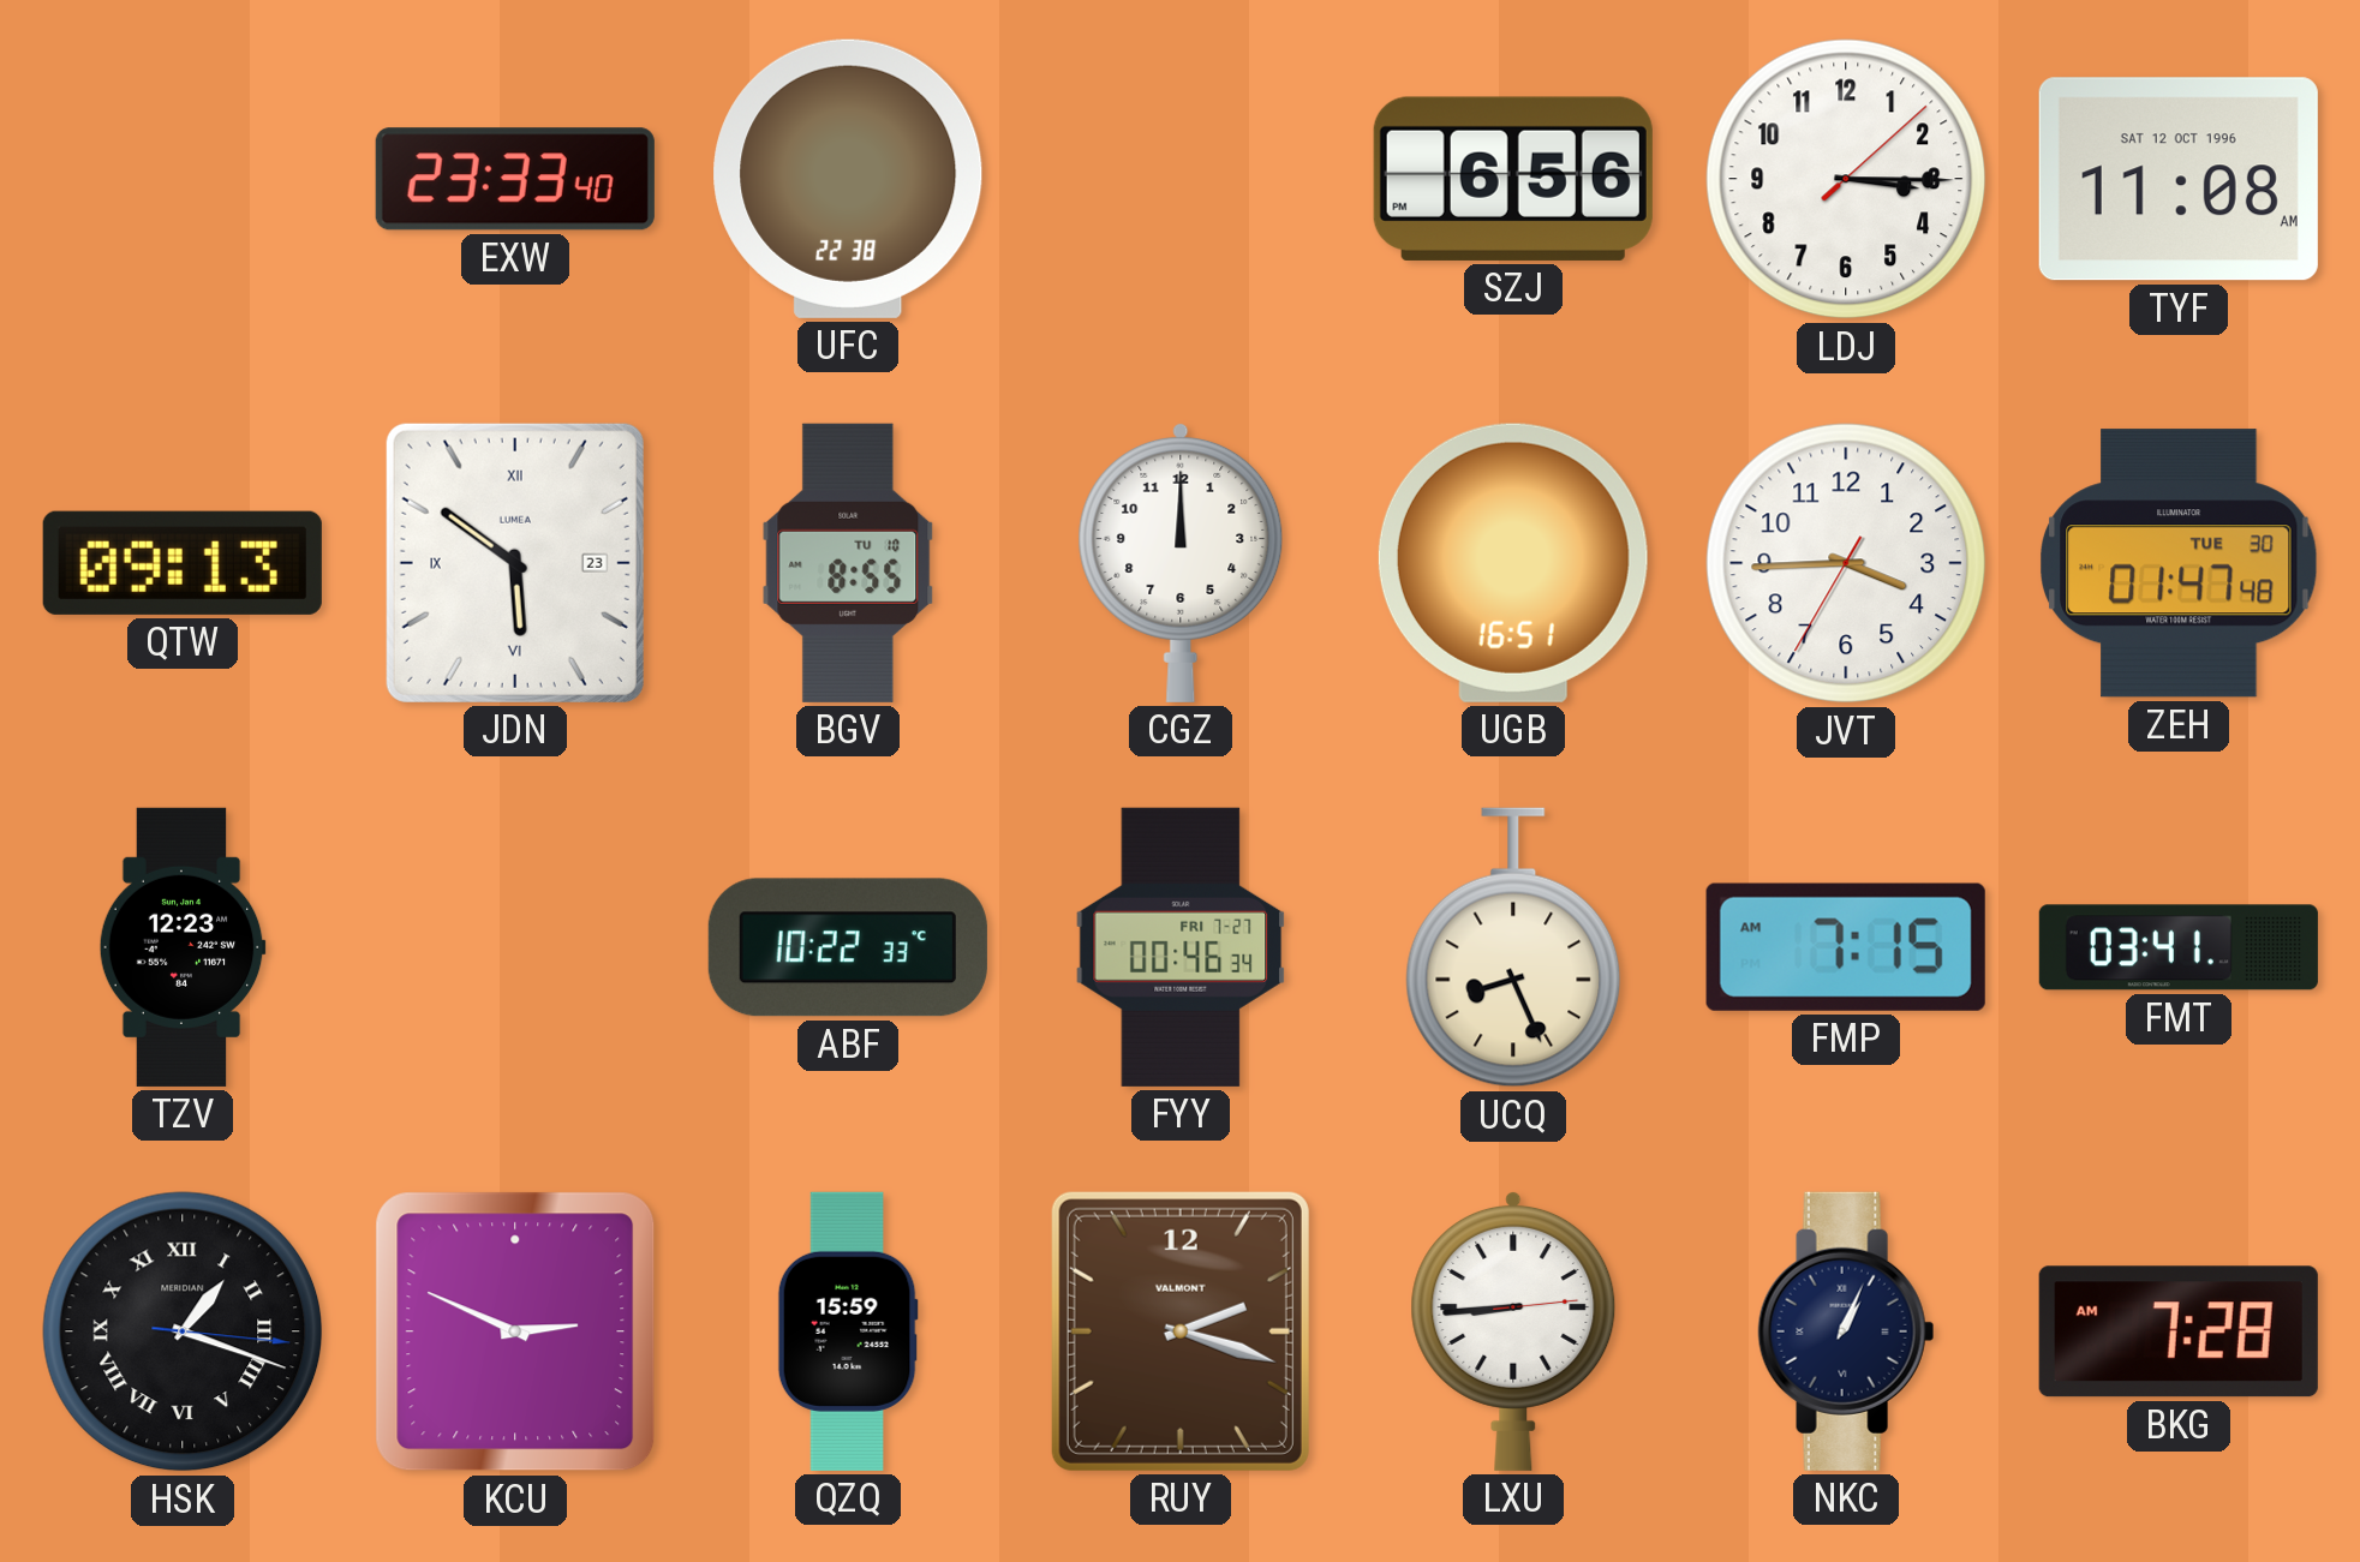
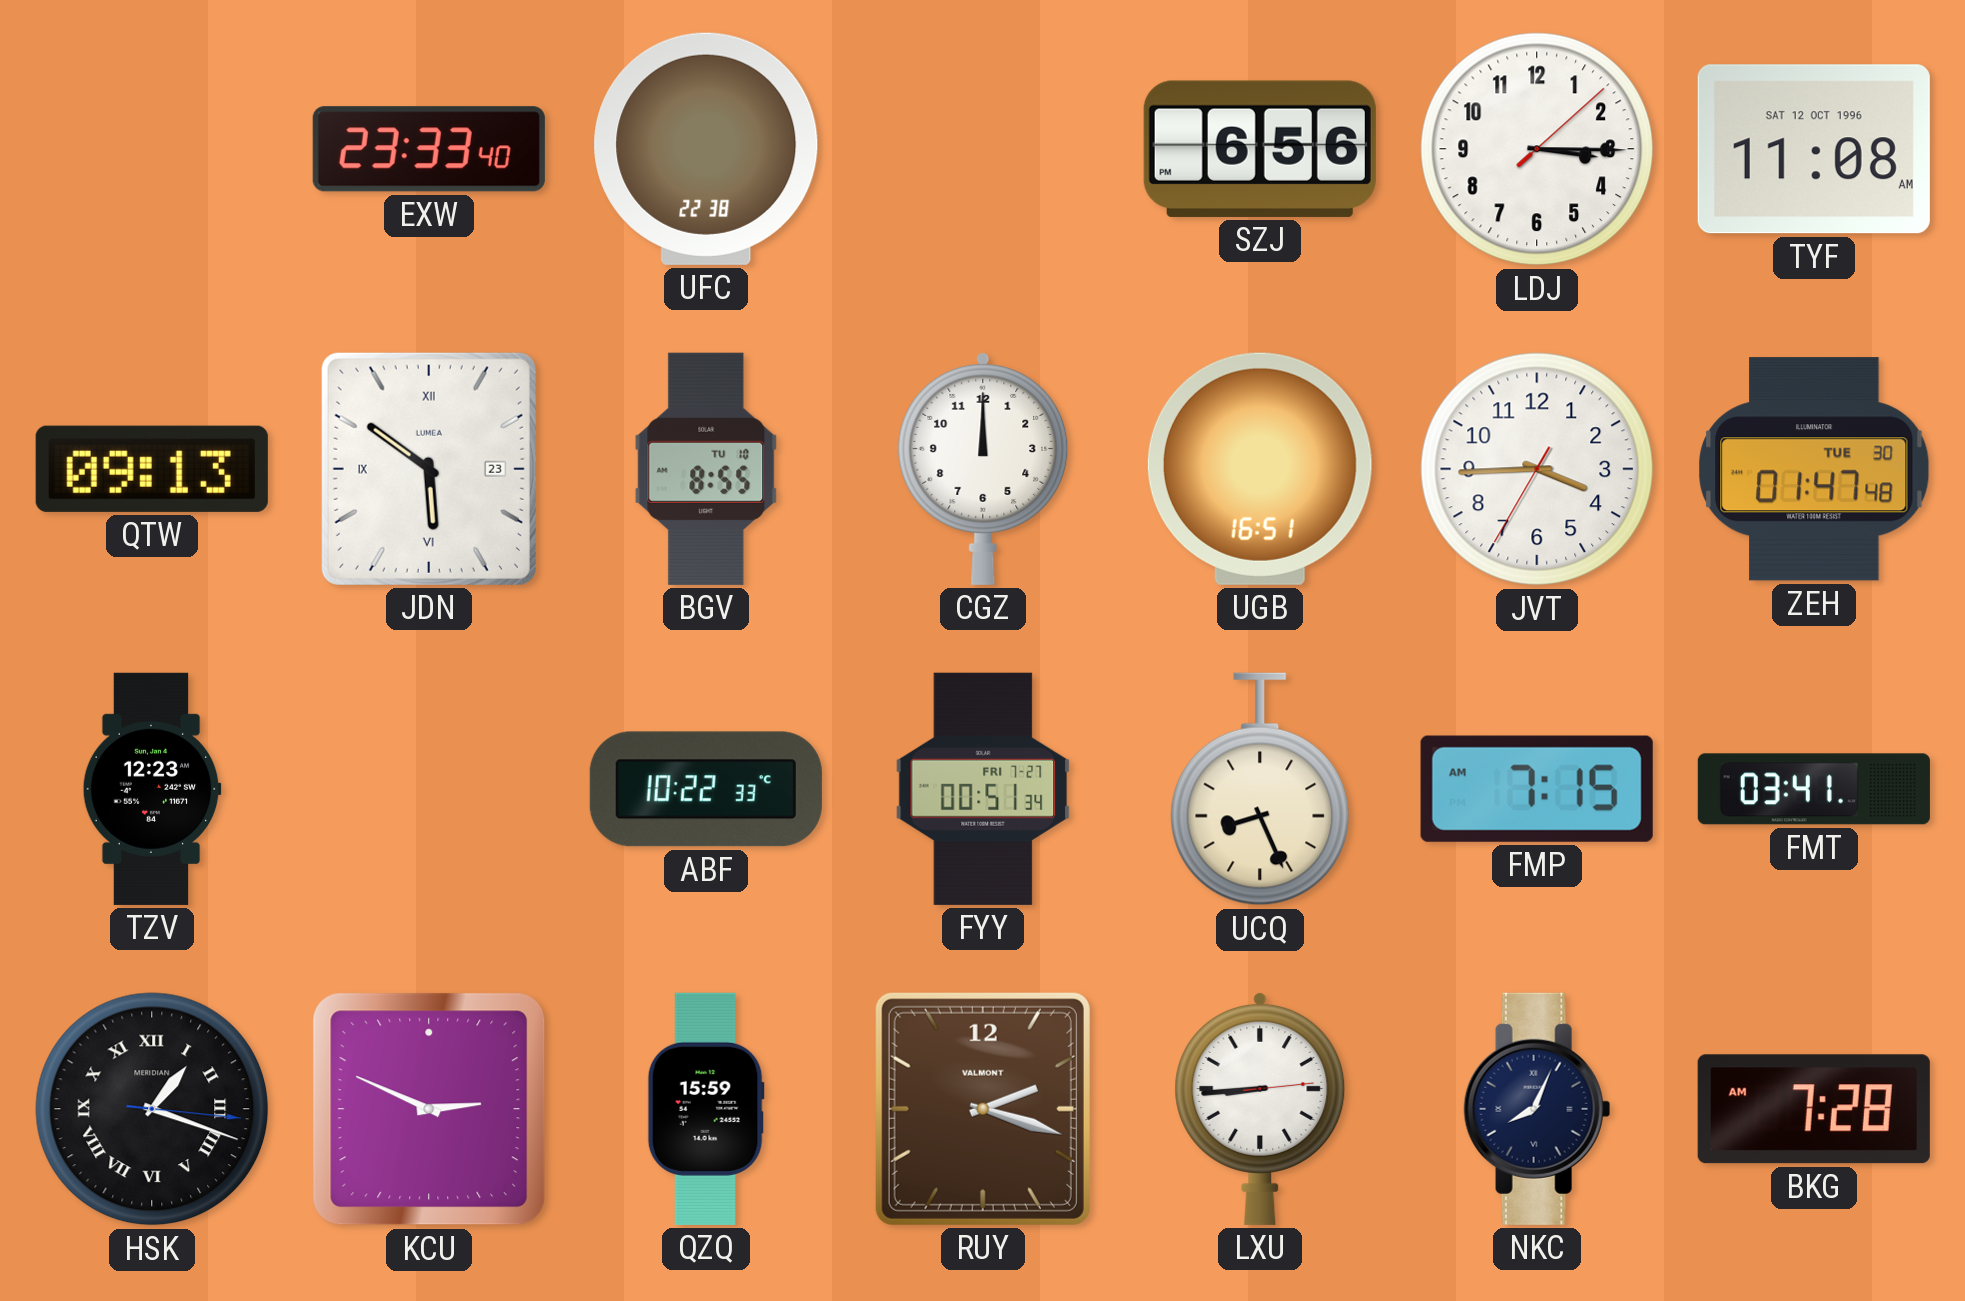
FYY: 00:46 -> 00:51
NKC: 1:04 -> 8:04
